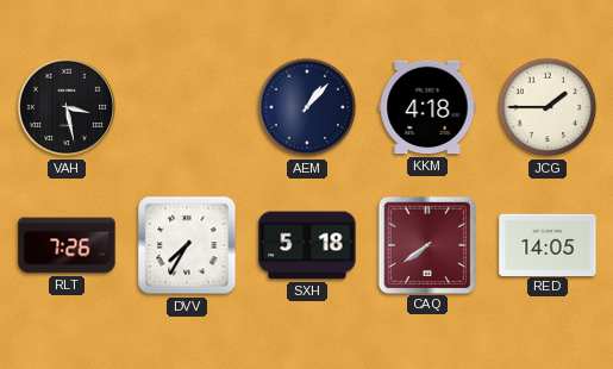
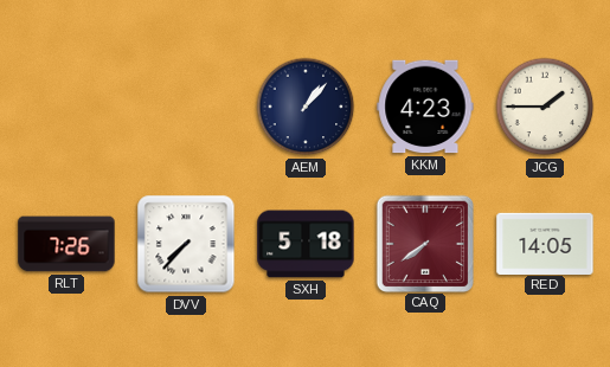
VAH: 3:28 -> none
KKM: 4:18 -> 4:23
DVV: 7:35 -> 7:37
